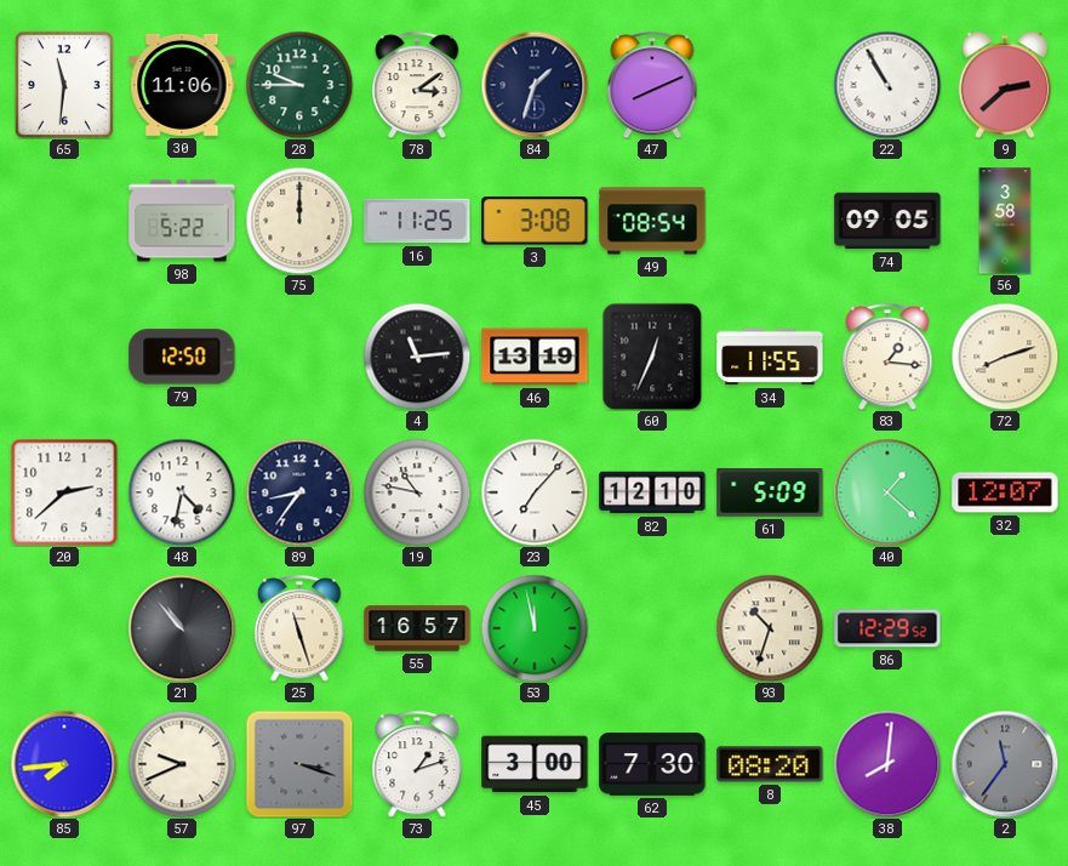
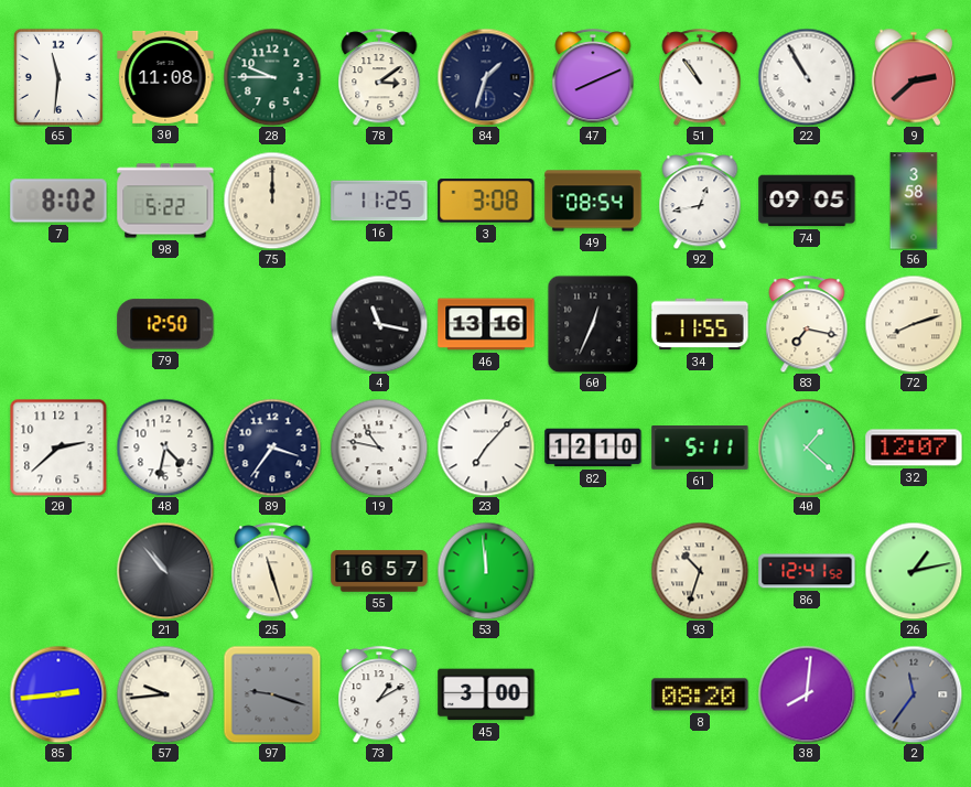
30: 11:06 -> 11:08
51: none -> 10:54
7: none -> 8:02
92: none -> 12:43
4: 11:14 -> 11:17
46: 13:19 -> 13:16
83: 1:16 -> 7:17
89: 8:36 -> 3:36
61: 5:09 -> 5:11
53: 11:58 -> 11:59
86: 12:29 -> 12:41
26: none -> 1:13
85: 7:44 -> 2:44
57: 9:41 -> 9:44
97: 3:18 -> 9:18
73: 1:12 -> 1:10
62: 7:30 -> none
